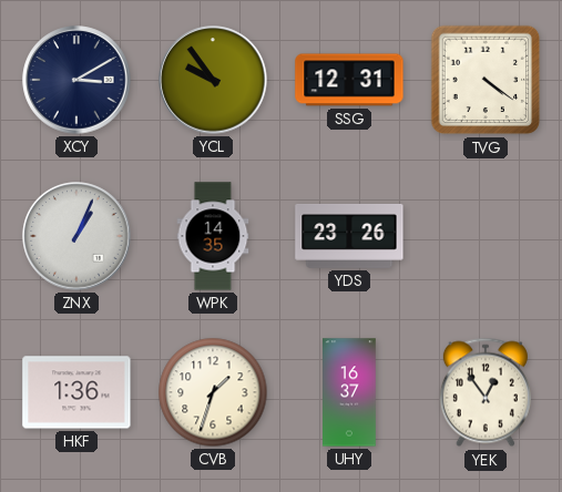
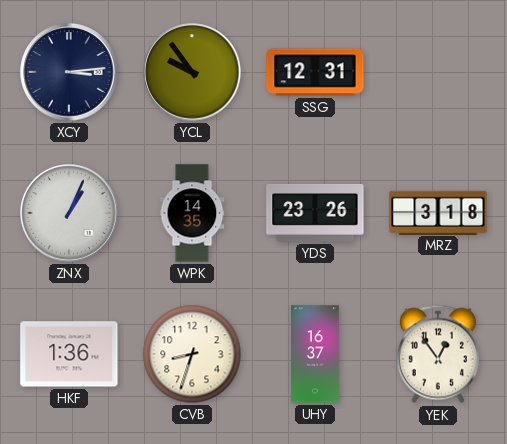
XCY: 3:10 -> 3:14
TVG: 4:21 -> none
MRZ: none -> 3:18
CVB: 1:33 -> 8:33
